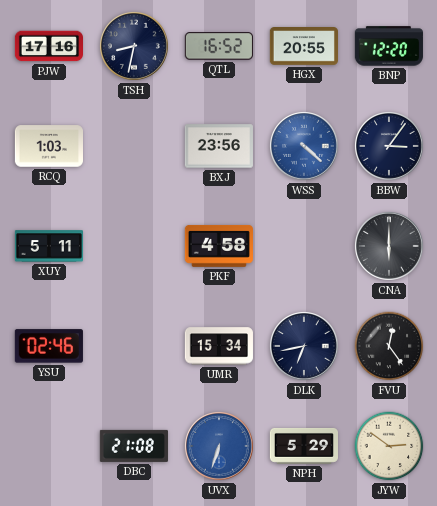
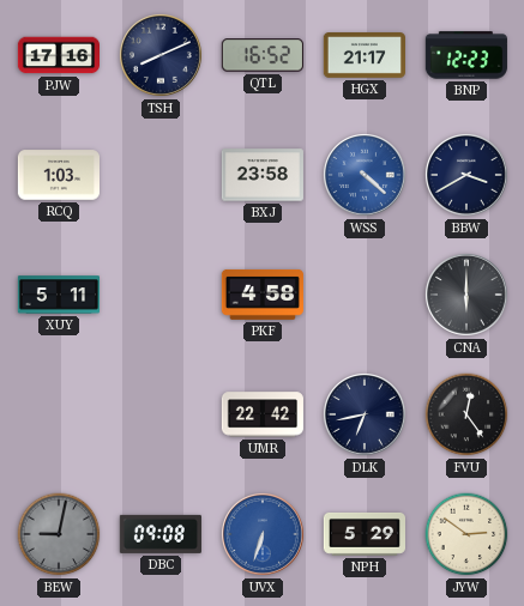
TSH: 8:32 -> 8:11
HGX: 20:55 -> 21:17
BNP: 12:20 -> 12:23
BXJ: 23:56 -> 23:58
BBW: 3:06 -> 3:40
YSU: 02:46 -> none
UMR: 15:34 -> 22:42
BEW: none -> 9:02
DBC: 21:08 -> 09:08
